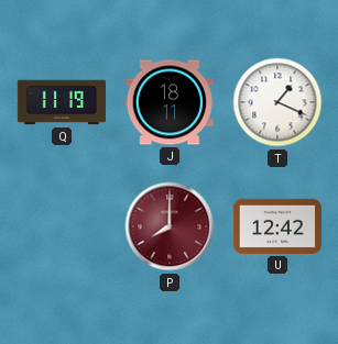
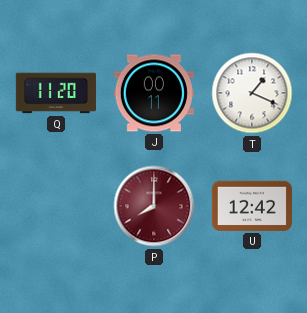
Q: 11:19 -> 11:20
J: 18:11 -> 00:11
